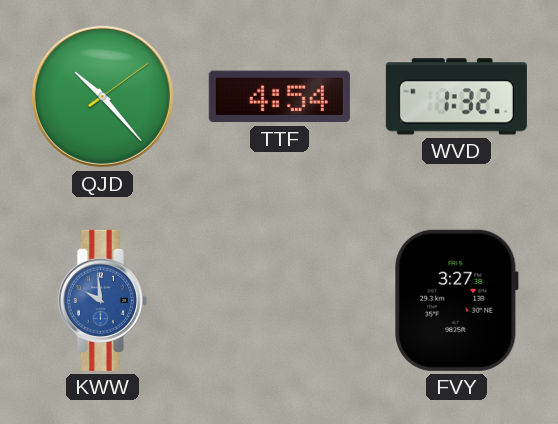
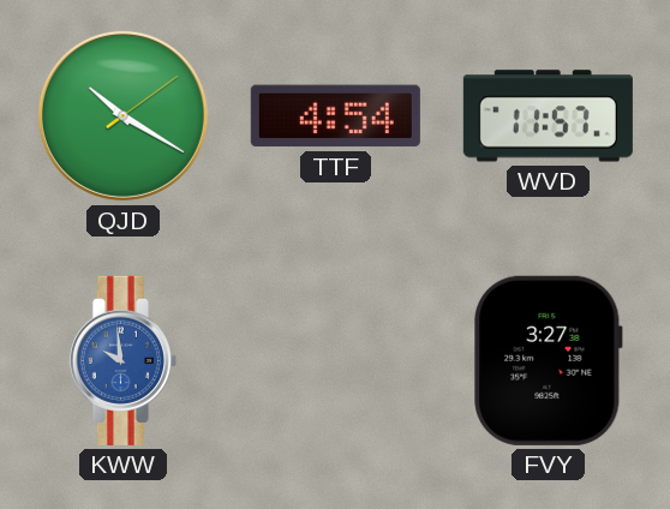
QJD: 10:23 -> 10:20
WVD: 1:32 -> 11:57
